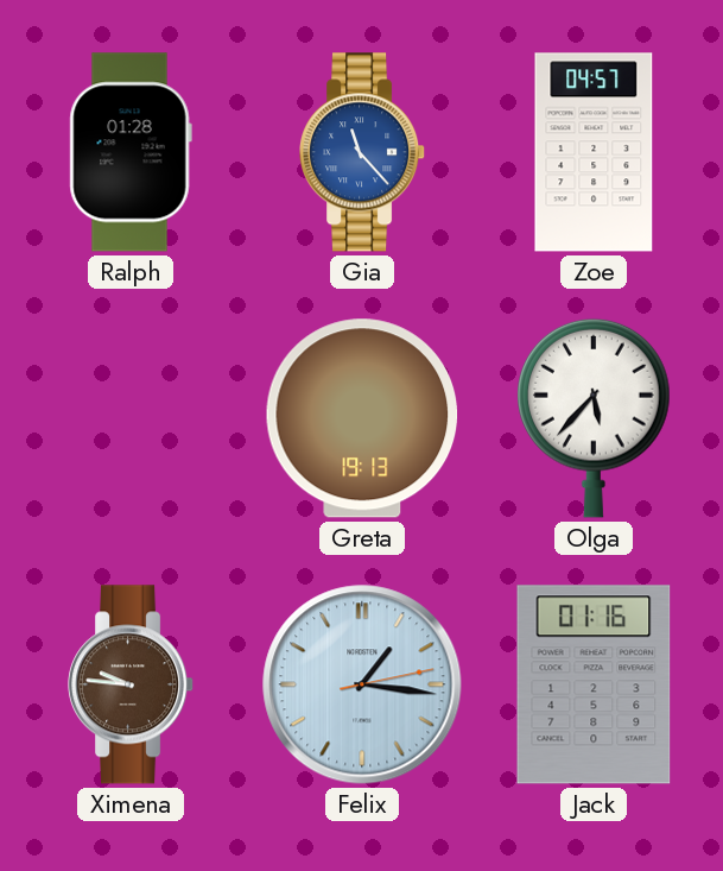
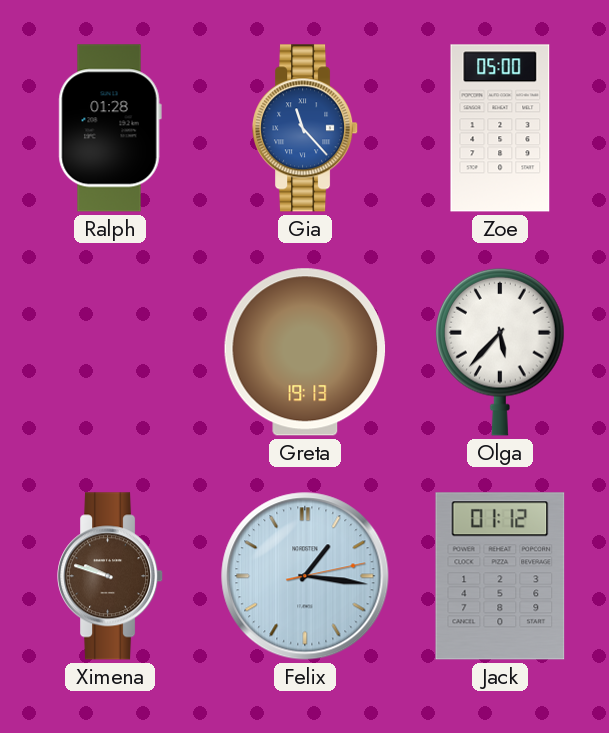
Zoe: 04:57 -> 05:00
Ximena: 9:46 -> 9:48
Jack: 01:16 -> 01:12
